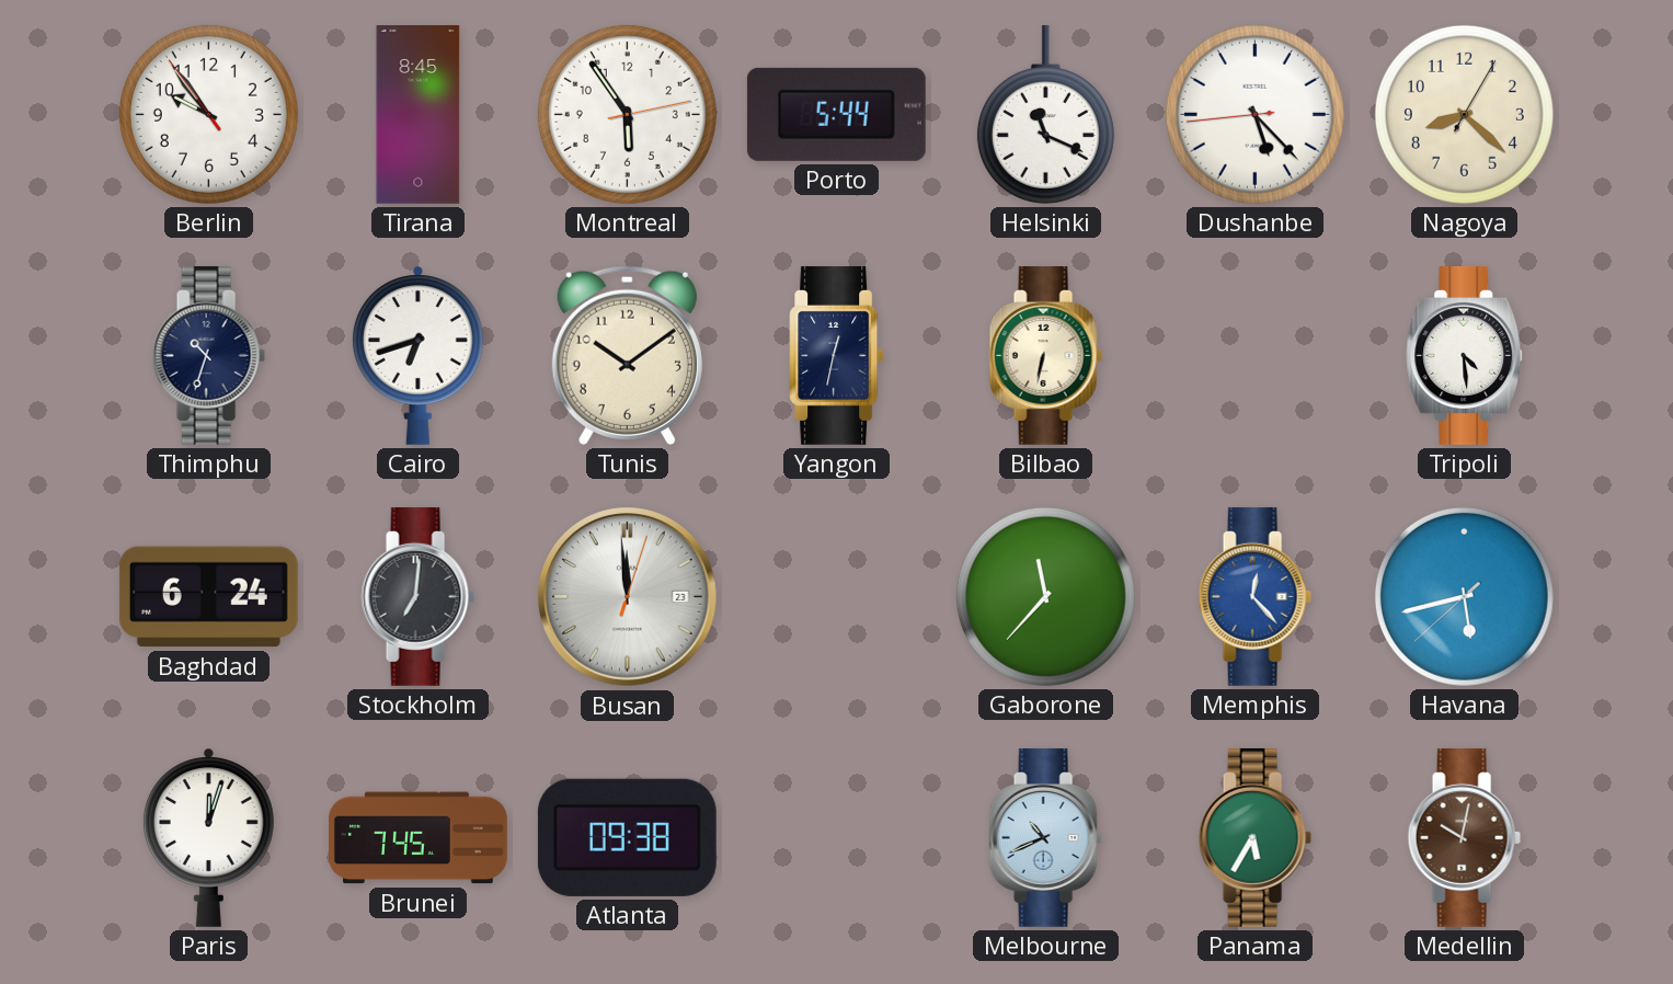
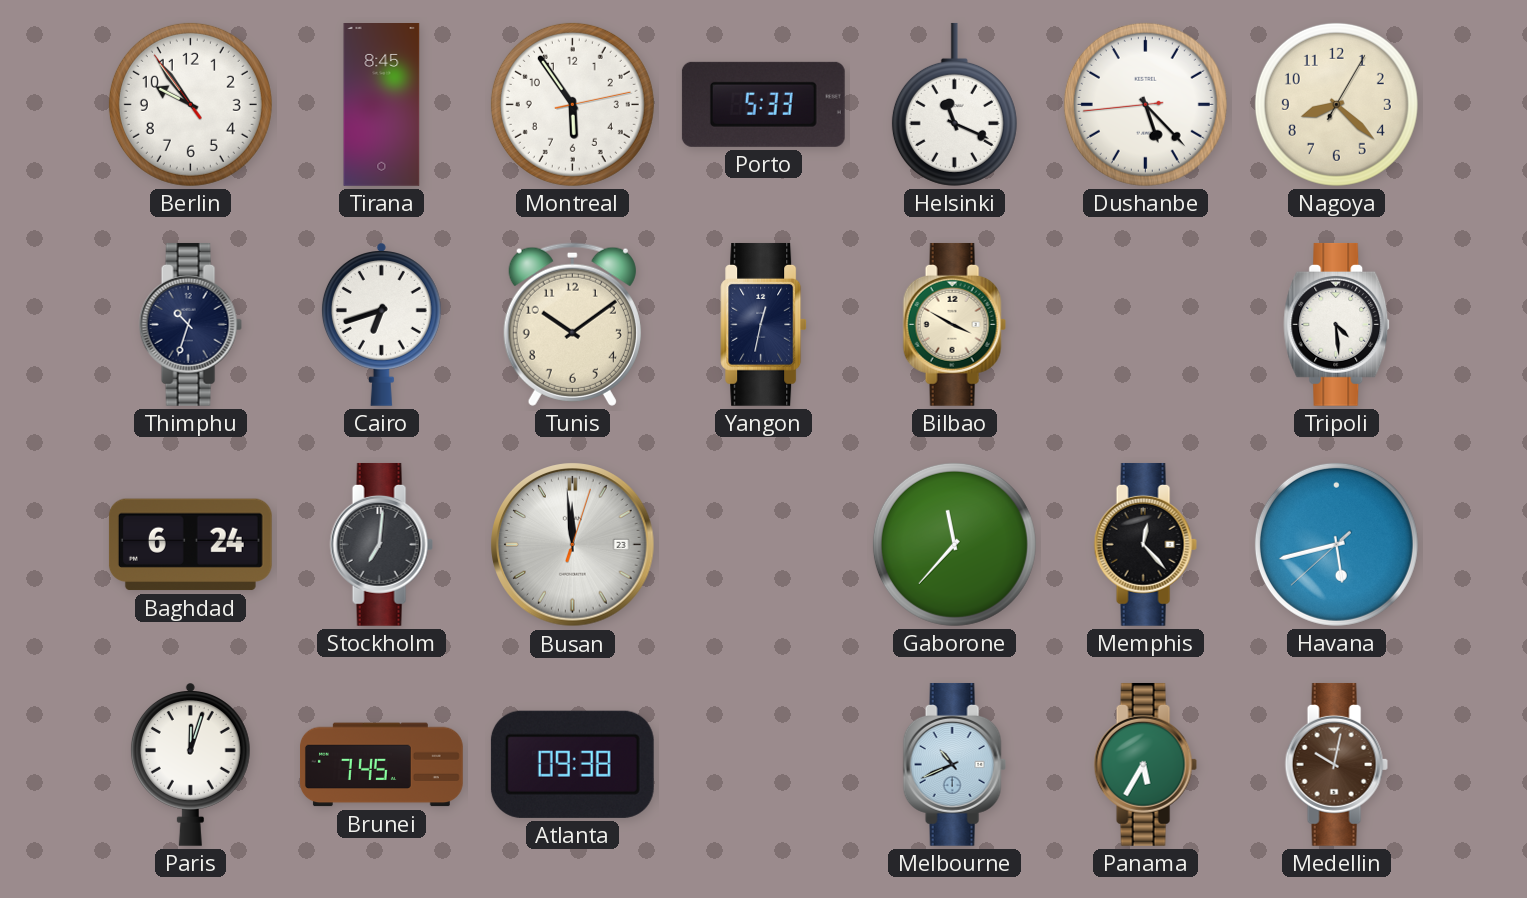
Porto: 5:44 -> 5:33
Bilbao: 6:32 -> 3:50
Memphis dial: blue -> black
